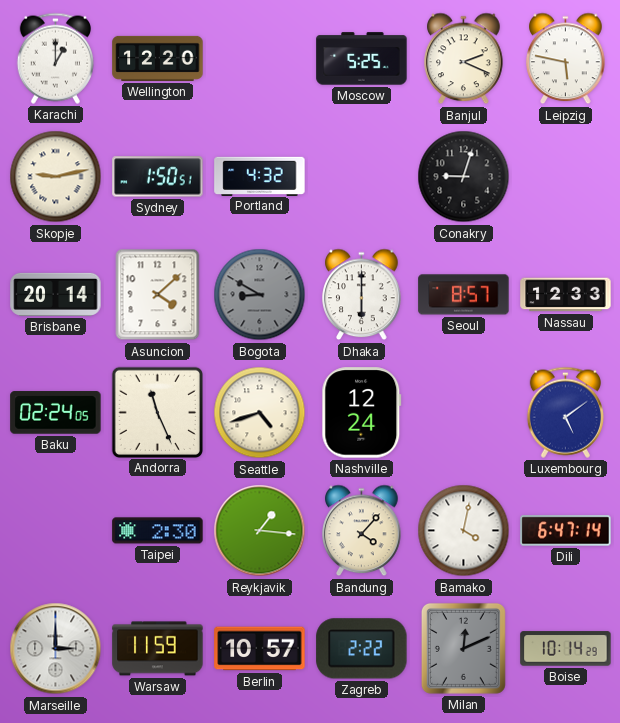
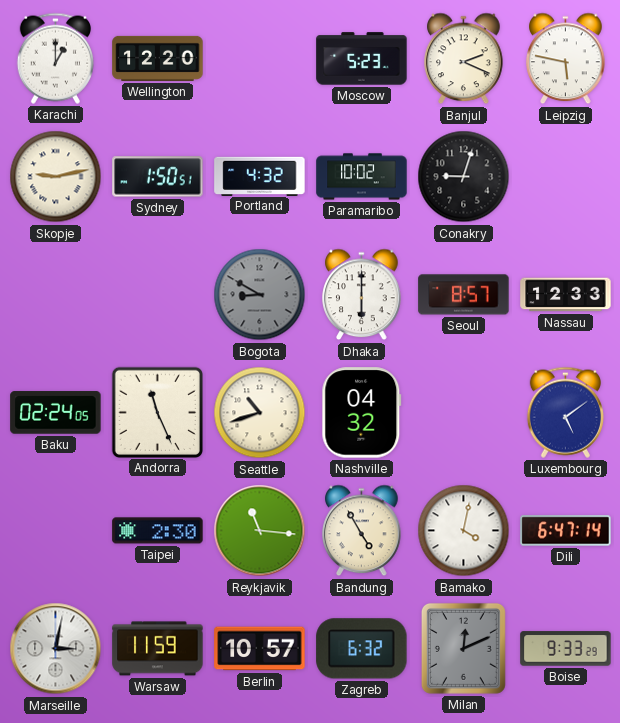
Moscow: 5:25 -> 5:23
Paramaribo: none -> 10:02
Brisbane: 20:14 -> none
Asuncion: 4:08 -> none
Seattle: 4:42 -> 10:42
Nashville: 12:24 -> 04:32
Reykjavik: 1:16 -> 11:16
Bandung: 4:07 -> 4:55
Marseille: 3:00 -> 3:02
Zagreb: 2:22 -> 6:32
Boise: 10:14 -> 9:33
